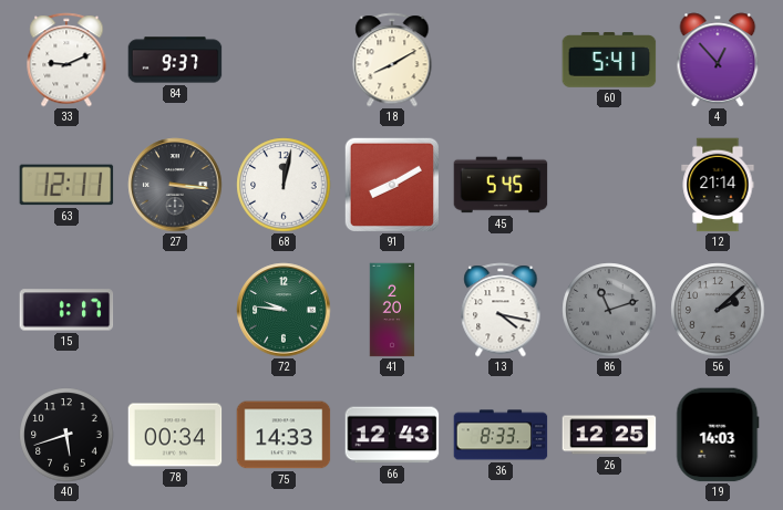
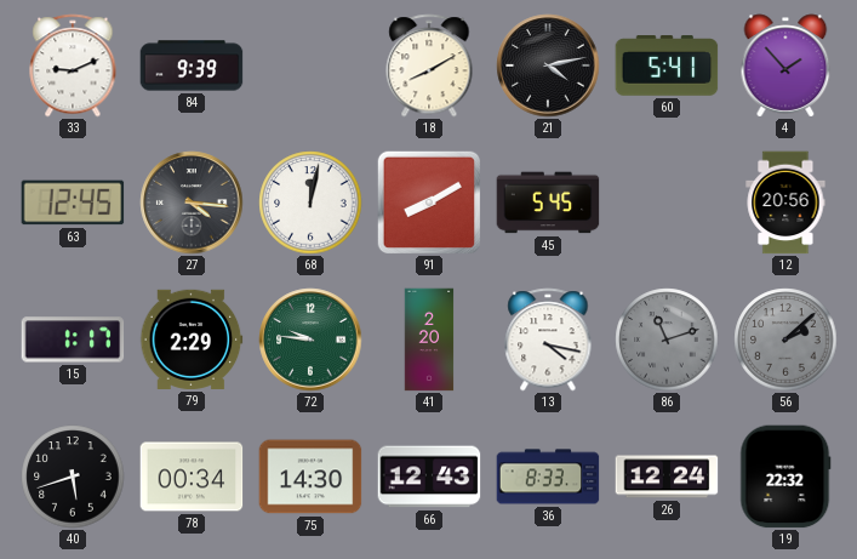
84: 9:37 -> 9:39
21: none -> 4:13
4: 12:53 -> 1:53
63: 12:11 -> 12:45
27: 3:16 -> 4:16
12: 21:14 -> 20:56
79: none -> 2:29
75: 14:33 -> 14:30
26: 12:25 -> 12:24
19: 14:03 -> 22:32
